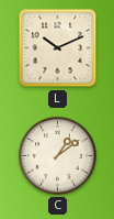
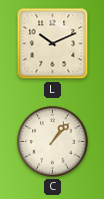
C: 1:09 -> 1:07
